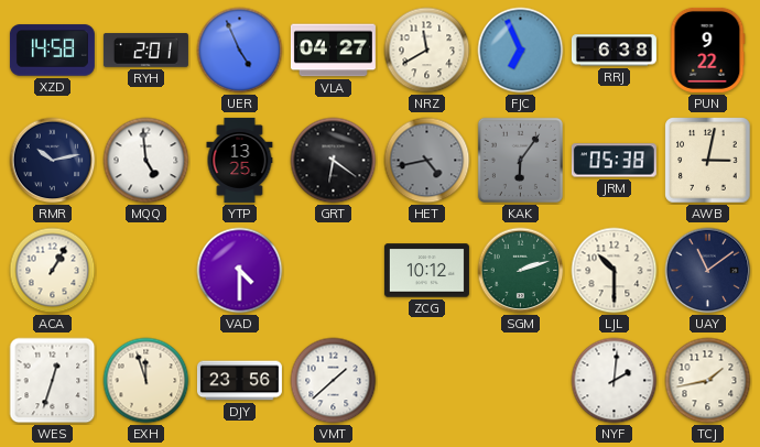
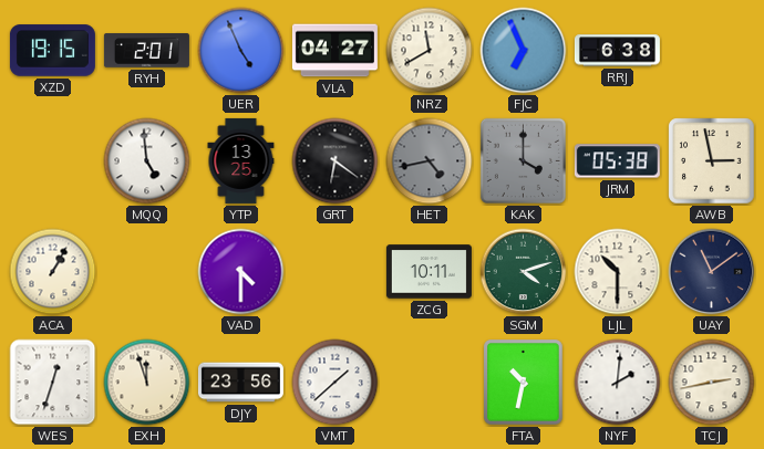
XZD: 14:58 -> 19:15
PUN: 9:22 -> none
RMR: 10:13 -> none
KAK: 6:06 -> 4:00
AWB: 3:02 -> 2:58
ZCG: 10:12 -> 10:11
SGM: 2:12 -> 4:12
FTA: none -> 10:32
TCJ: 1:43 -> 2:43
